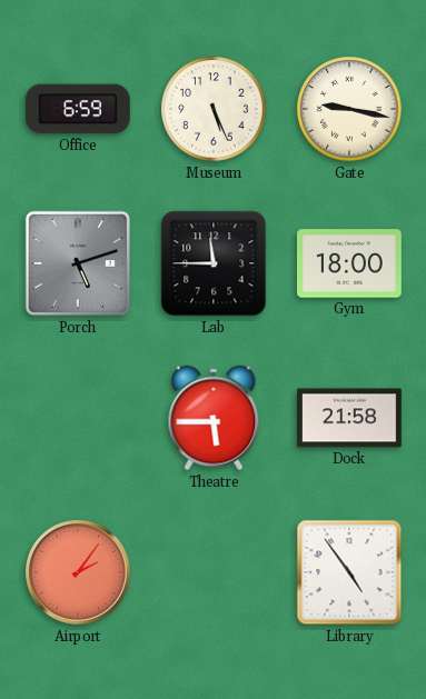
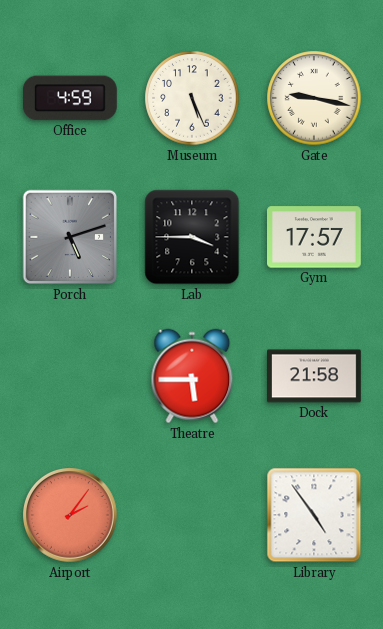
Office: 6:59 -> 4:59
Lab: 11:45 -> 3:45
Gym: 18:00 -> 17:57
